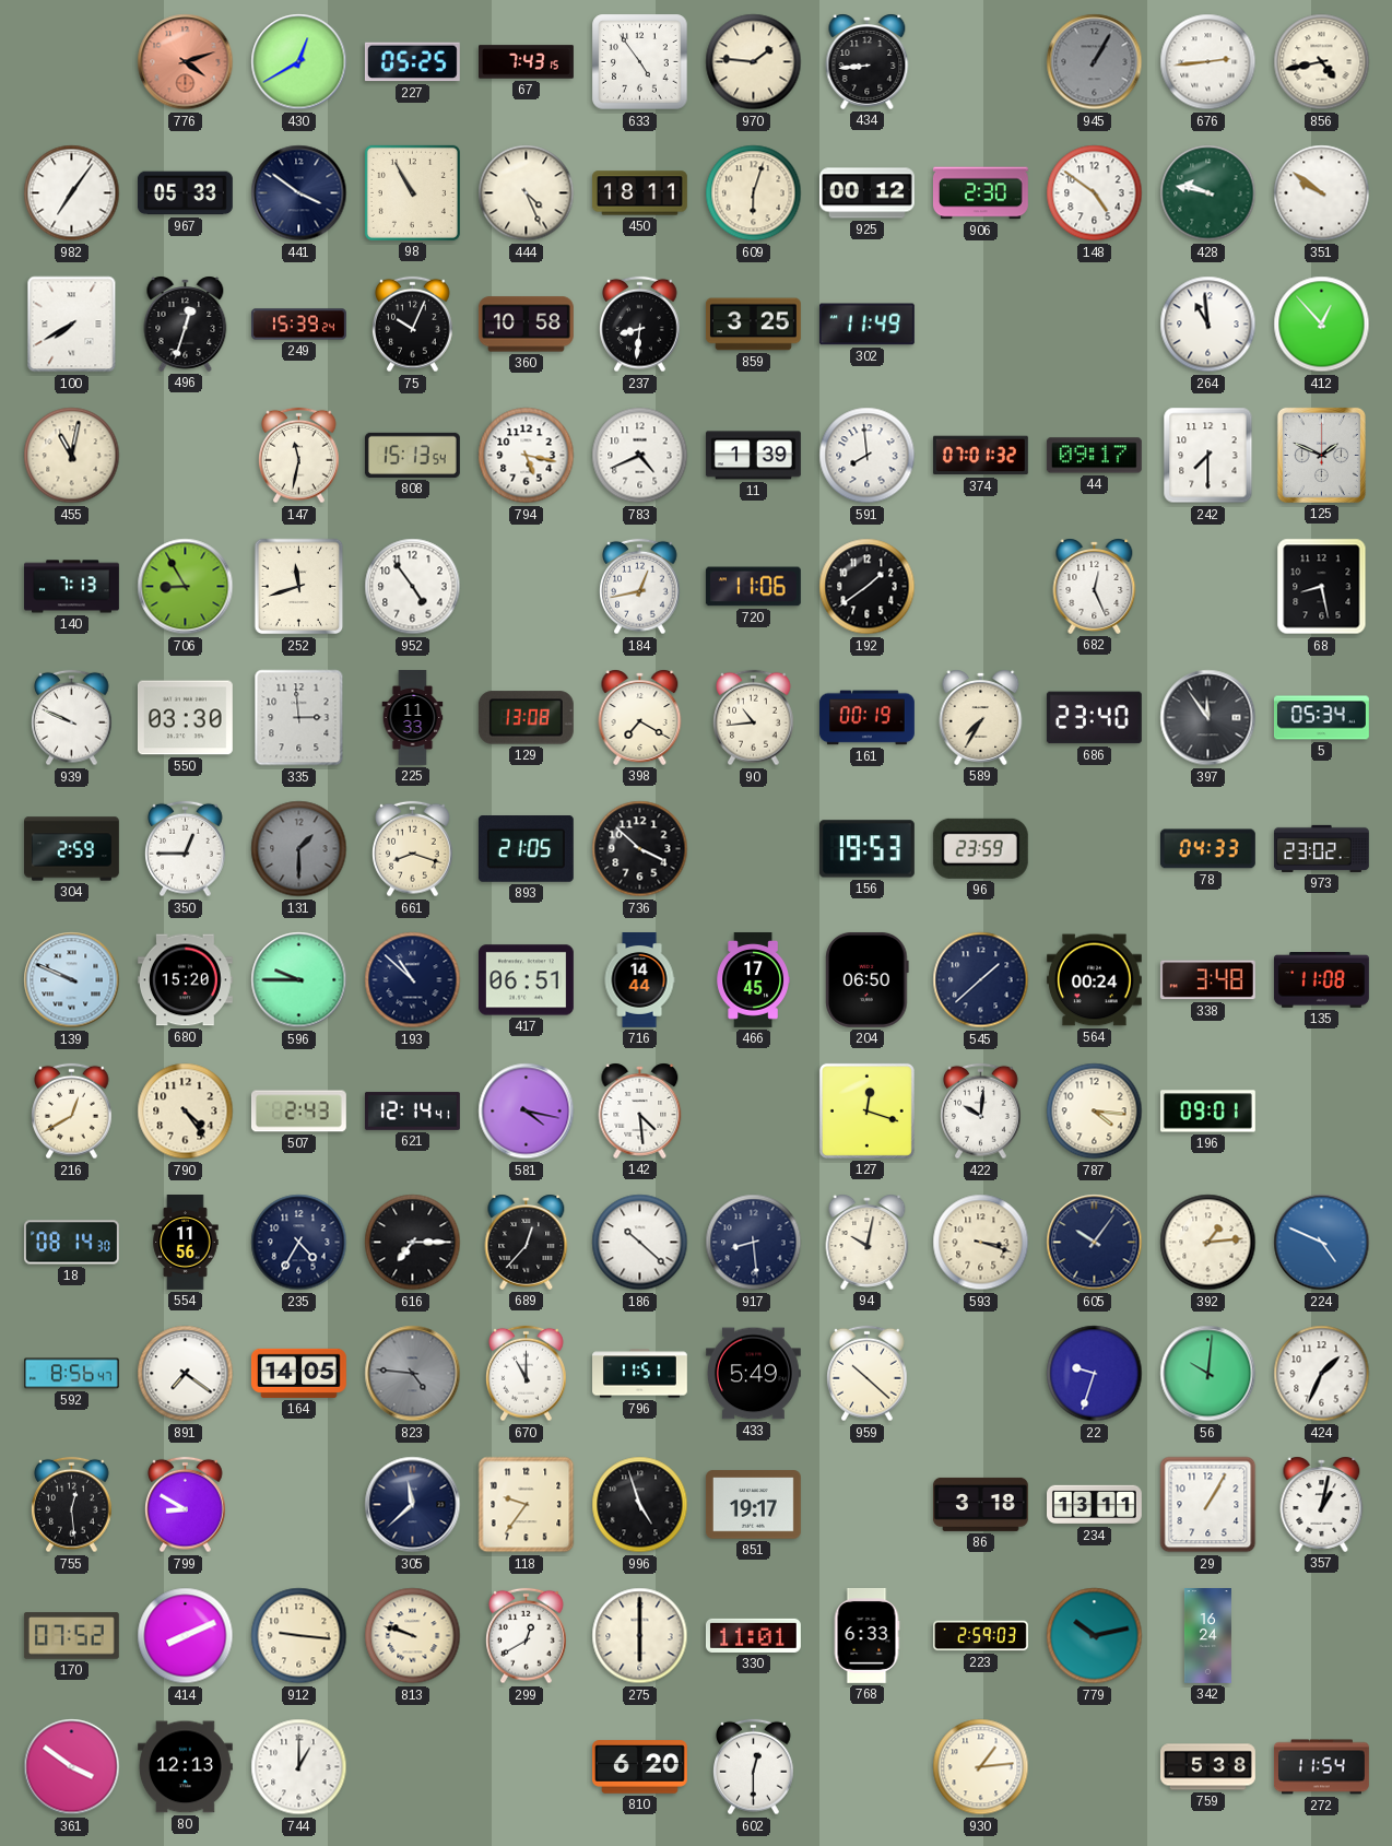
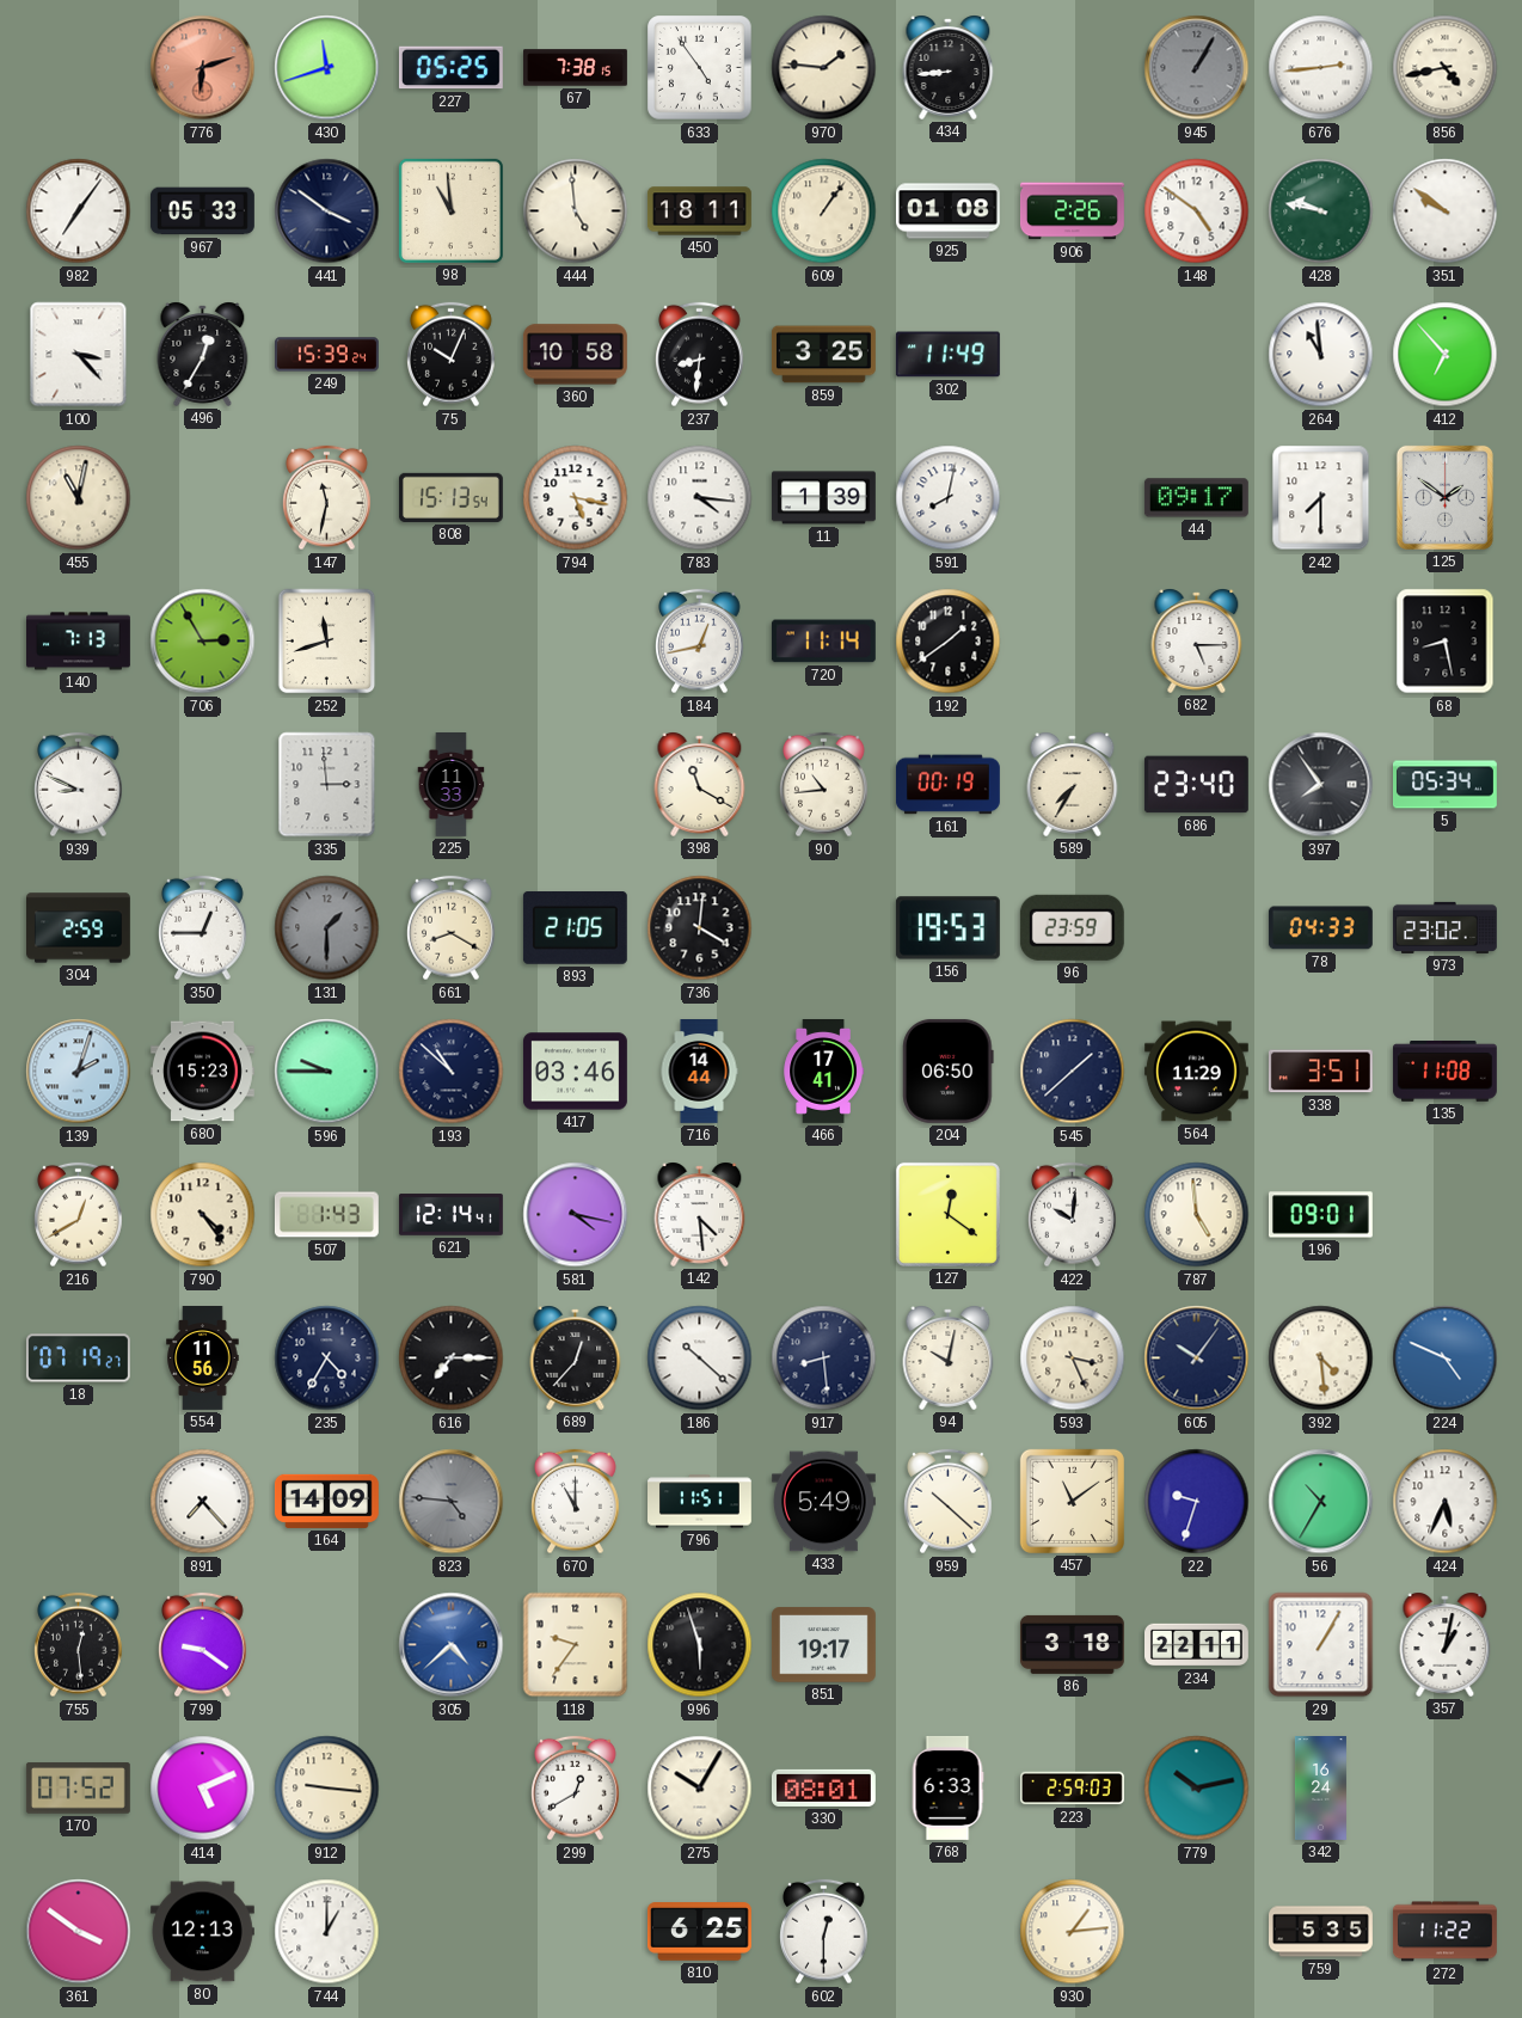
776: 4:12 -> 6:12
430: 12:40 -> 11:42
67: 7:43 -> 7:38
98: 10:55 -> 10:59
444: 4:26 -> 4:59
609: 6:03 -> 1:06
925: 00:12 -> 01:08
906: 2:30 -> 2:26
100: 7:40 -> 3:23
496: 12:33 -> 12:35
412: 12:53 -> 6:53
783: 4:41 -> 4:16
591: 7:59 -> 8:02
374: 07:01 -> none
125: 1:49 -> 1:51
706: 8:55 -> 2:55
952: 4:54 -> none
720: 11:06 -> 11:14
682: 12:26 -> 5:15
939: 9:49 -> 8:49
550: 03:30 -> none
129: 13:08 -> none
398: 7:20 -> 11:20
397: 11:54 -> 7:54
661: 8:18 -> 8:20
736: 3:52 -> 4:01
139: 9:49 -> 2:03
680: 15:20 -> 15:23
417: 06:51 -> 03:46
466: 17:45 -> 17:41
564: 00:24 -> 11:29
338: 3:48 -> 3:51
507: 2:43 -> 1:43
127: 12:18 -> 12:21
787: 4:16 -> 4:59
18: 08:14 -> 07:19
593: 3:18 -> 3:26
392: 1:14 -> 4:29
592: 8:56 -> none
891: 7:21 -> 7:23
164: 14:05 -> 14:09
457: none -> 11:09
56: 10:01 -> 10:35
424: 1:34 -> 5:34
799: 8:50 -> 9:21
305: 11:38 -> 4:38
305 dial: navy -> blue
996: 4:57 -> 5:57
234: 13:11 -> 22:11
414: 8:11 -> 5:11
813: 9:48 -> none
275: 6:00 -> 10:05
330: 11:01 -> 08:01
810: 6:20 -> 6:25
759: 5:38 -> 5:35
272: 11:54 -> 11:22
